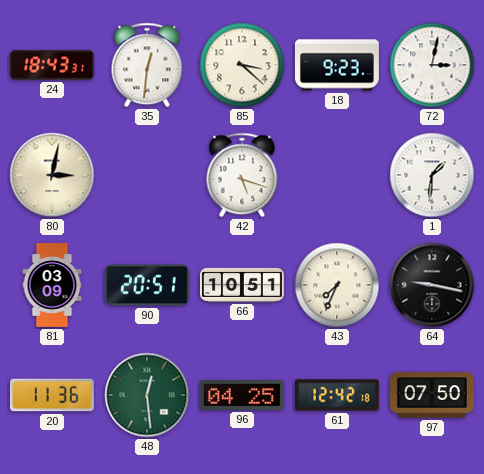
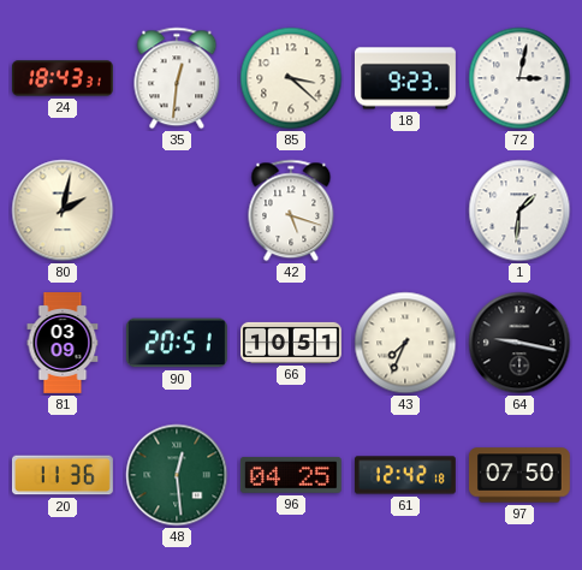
80: 3:02 -> 2:02
